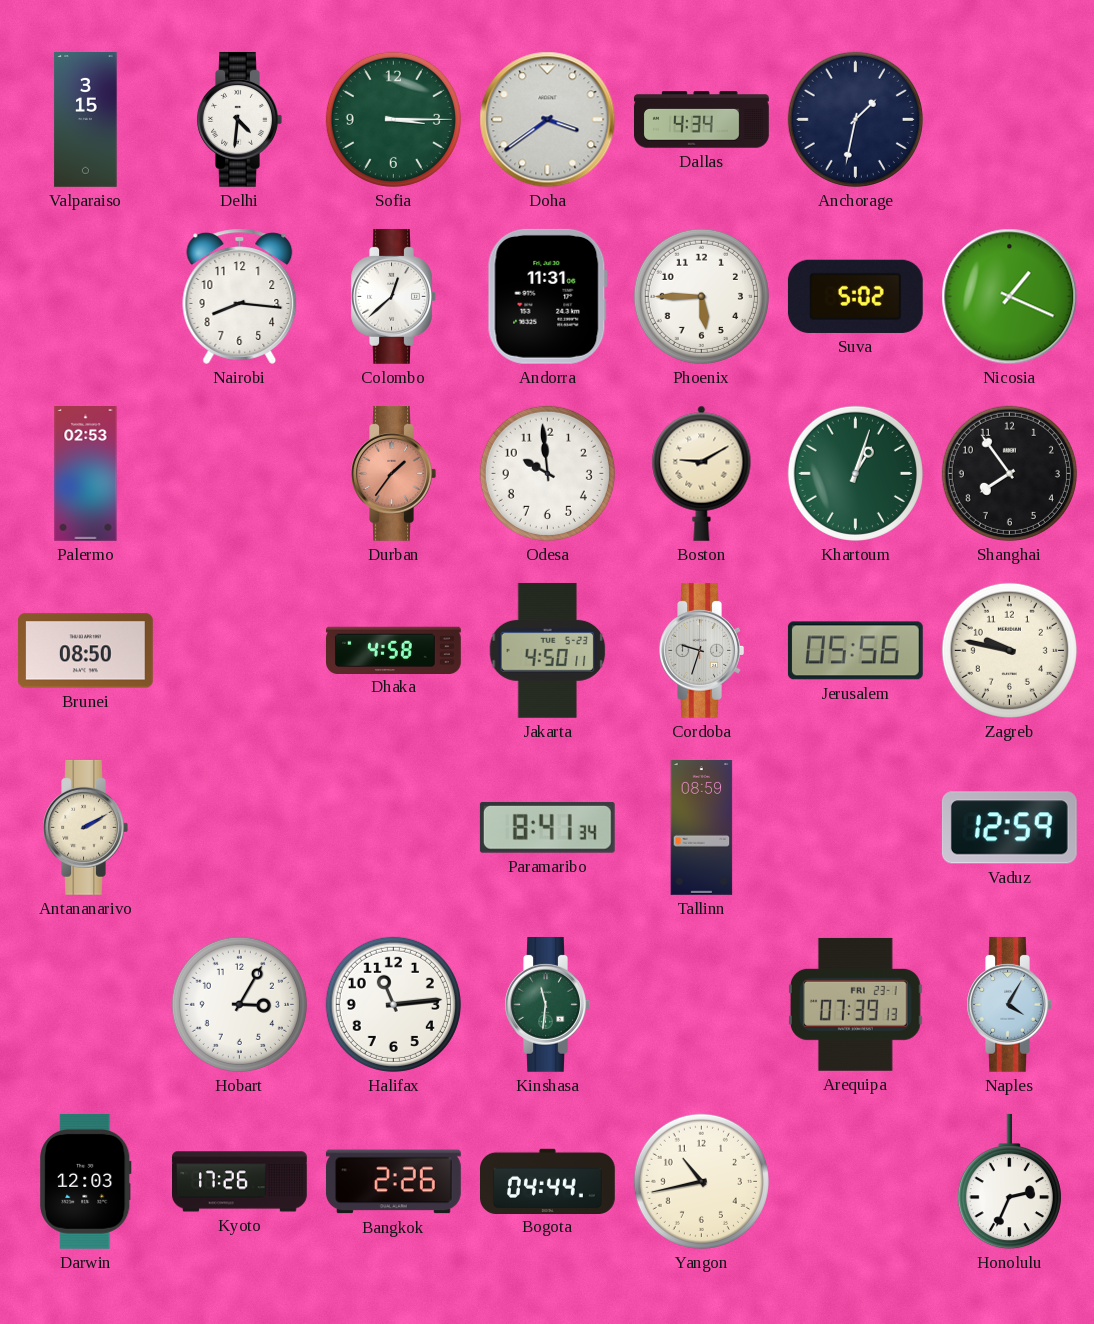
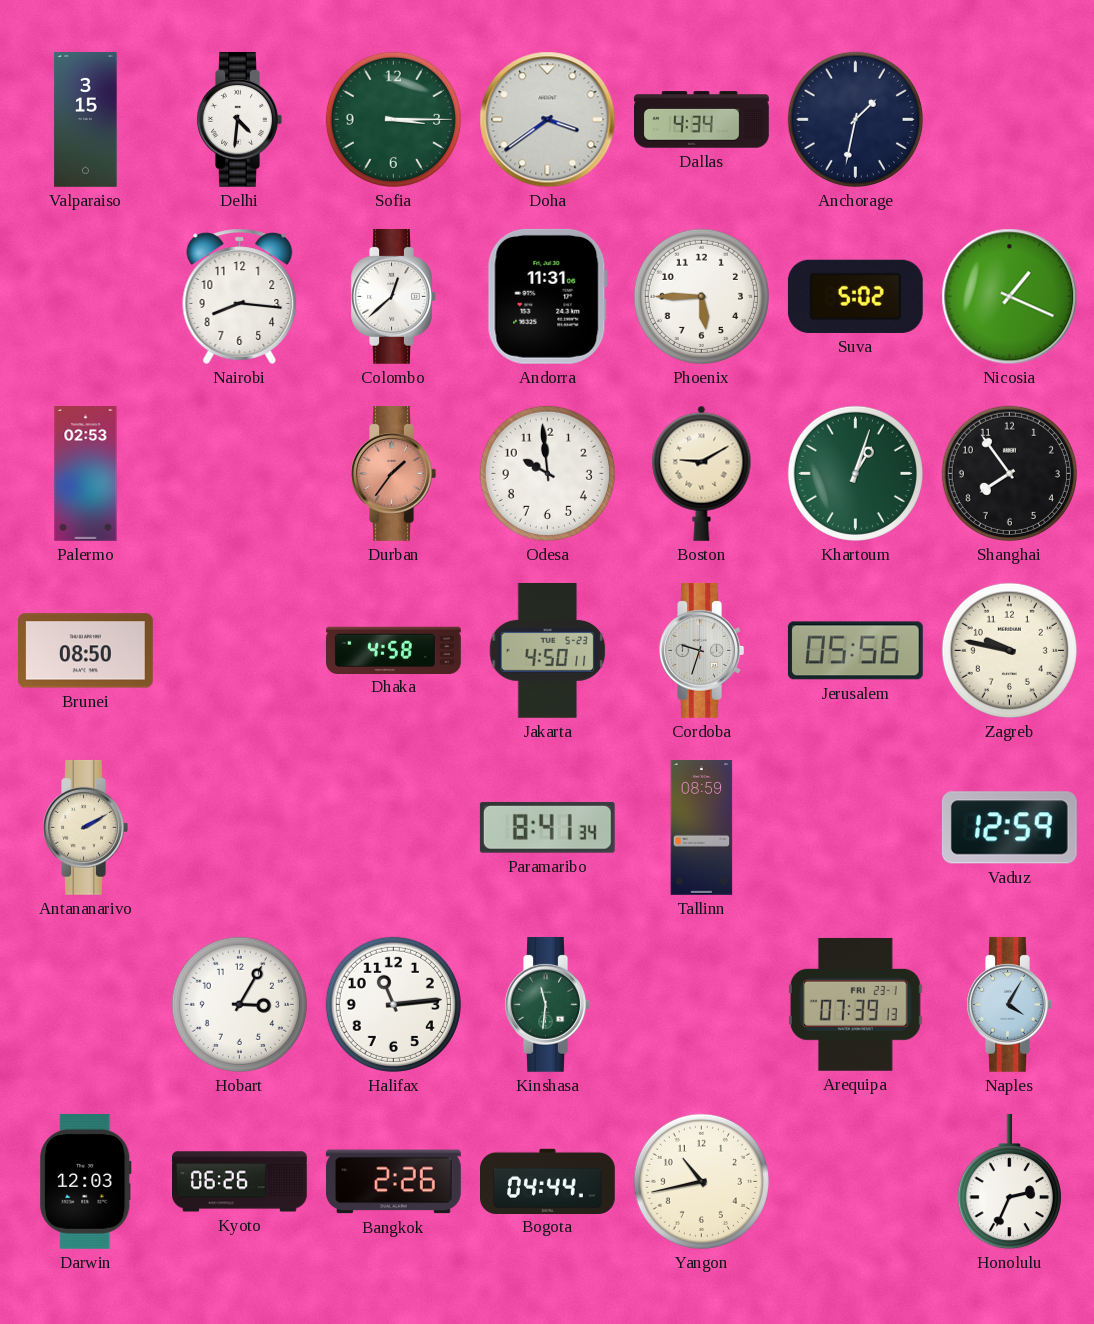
Kyoto: 17:26 -> 06:26
